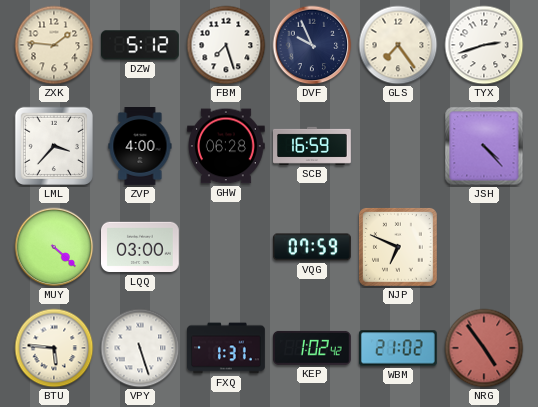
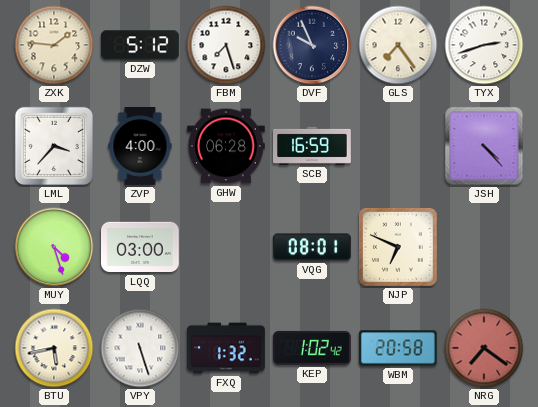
MUY: 4:22 -> 4:27
VQG: 07:59 -> 08:01
BTU: 5:46 -> 5:43
FXQ: 1:31 -> 1:32
WBM: 21:02 -> 20:58
NRG: 4:54 -> 7:21
